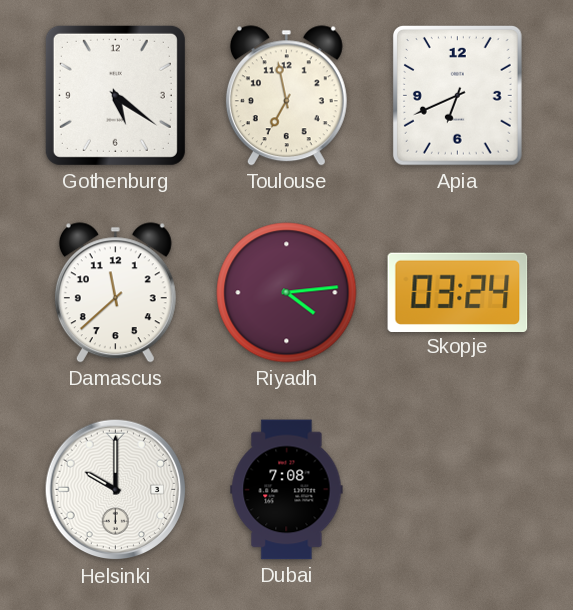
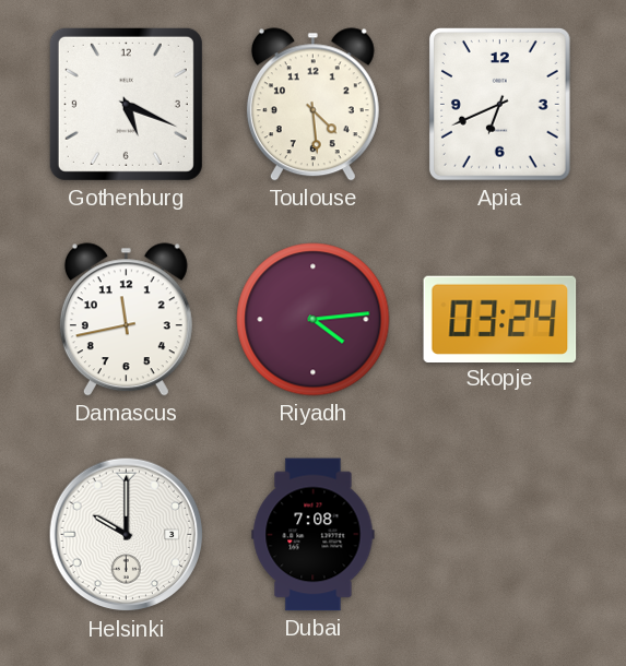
Gothenburg: 5:21 -> 5:19
Toulouse: 6:58 -> 4:29
Damascus: 11:38 -> 11:43
